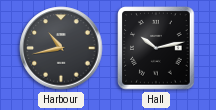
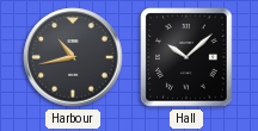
Hall: 10:13 -> 10:08
